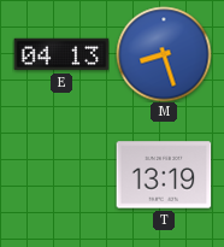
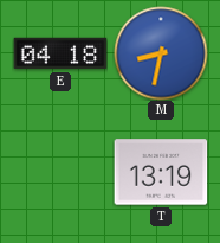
E: 04:13 -> 04:18
M: 8:27 -> 8:32
